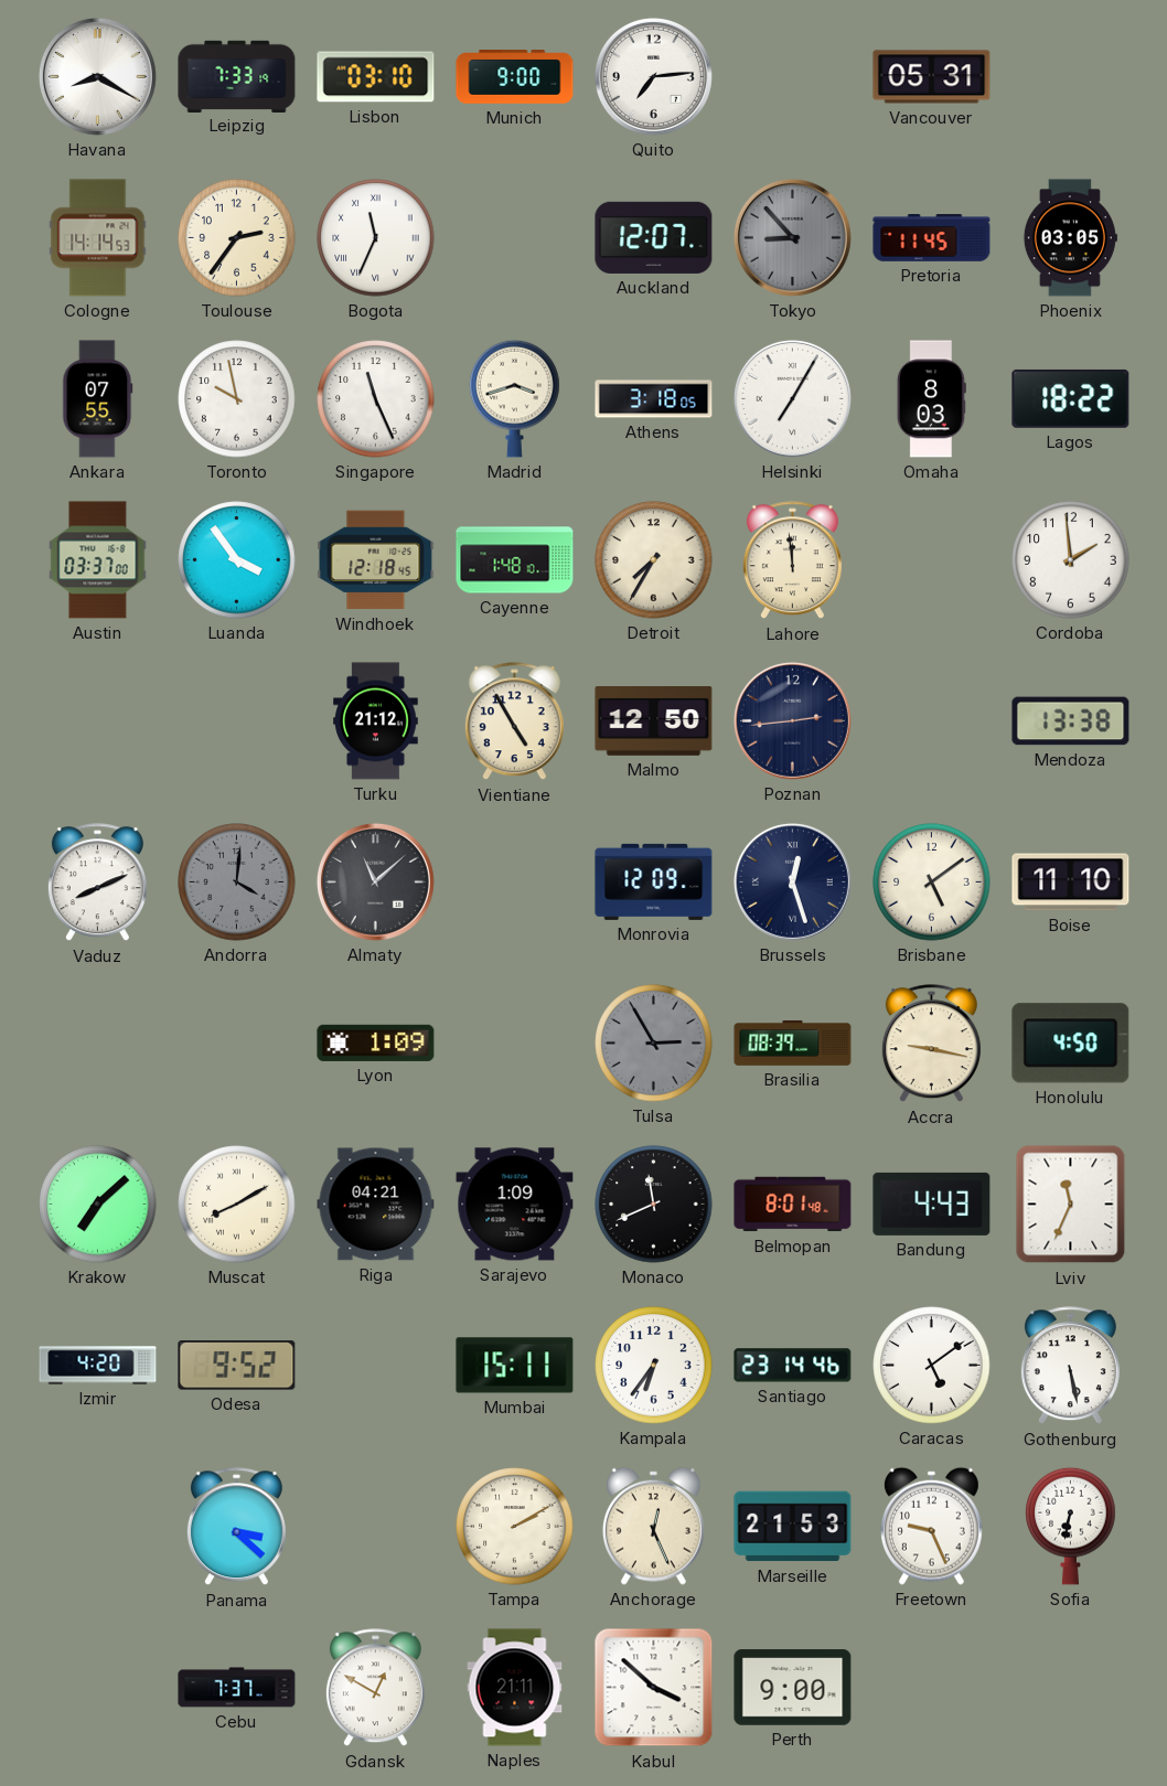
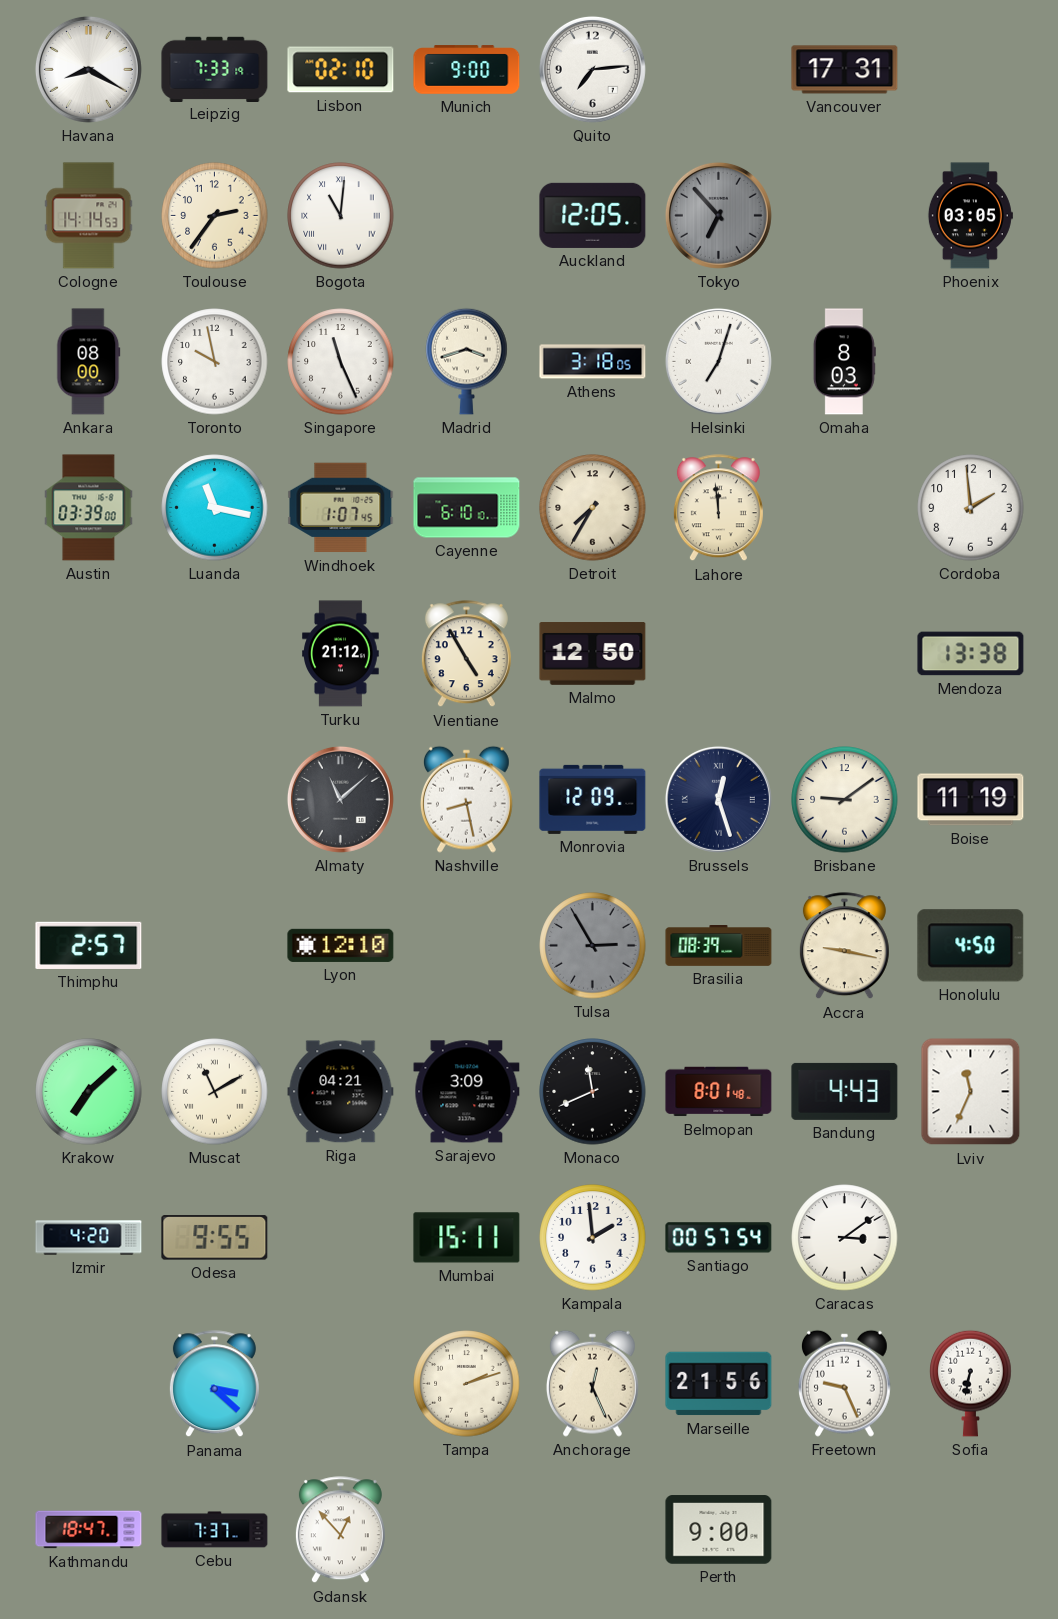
Lisbon: 03:10 -> 02:10
Vancouver: 05:31 -> 17:31
Bogota: 11:34 -> 11:01
Auckland: 12:07 -> 12:05
Tokyo: 8:53 -> 6:53
Pretoria: 11:45 -> none
Ankara: 07:55 -> 08:00
Helsinki: 7:05 -> 7:03
Lagos: 18:22 -> none
Austin: 03:37 -> 03:39
Luanda: 3:54 -> 11:17
Windhoek: 12:18 -> 1:07
Cayenne: 1:48 -> 6:10
Poznan: 2:44 -> none
Vaduz: 8:11 -> none
Andorra: 4:01 -> none
Nashville: none -> 8:28
Brisbane: 5:09 -> 9:09
Boise: 11:10 -> 11:19
Thimphu: none -> 2:57
Lyon: 1:09 -> 12:10
Muscat: 8:10 -> 11:10
Sarajevo: 1:09 -> 3:09
Odesa: 9:52 -> 9:55
Kampala: 6:36 -> 1:59
Santiago: 23:14 -> 00:57
Caracas: 5:09 -> 3:09
Gothenburg: 5:28 -> none
Tampa: 2:10 -> 2:12
Marseille: 21:53 -> 21:56
Kathmandu: none -> 18:47
Gdansk: 12:50 -> 12:53
Naples: 21:11 -> none
Kabul: 3:52 -> none
